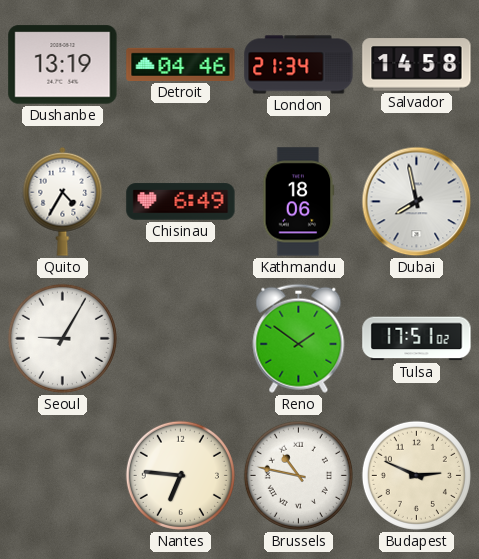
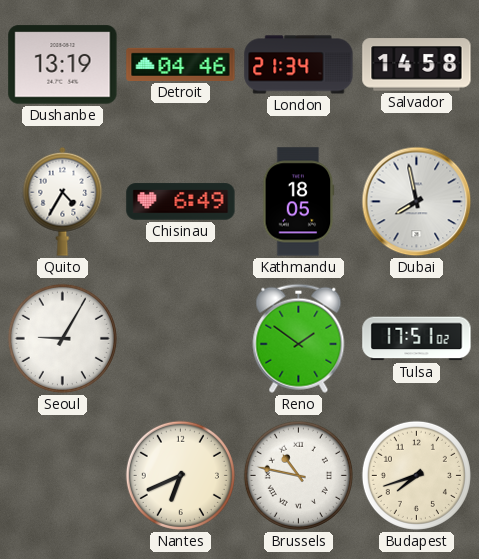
Kathmandu: 18:06 -> 18:05
Nantes: 6:46 -> 6:41
Budapest: 2:49 -> 7:42
